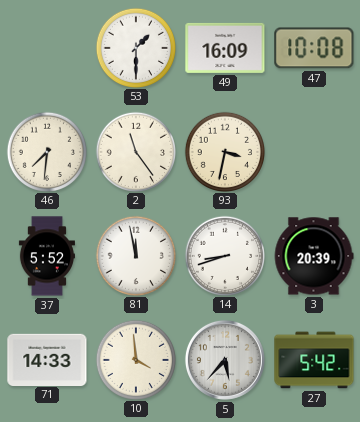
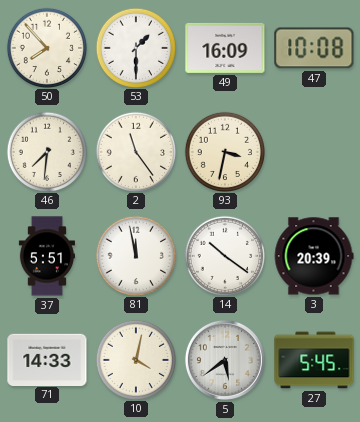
50: none -> 7:53
37: 5:52 -> 5:51
14: 8:42 -> 10:21
10: 3:59 -> 4:02
5: 5:37 -> 5:39
27: 5:42 -> 5:45
